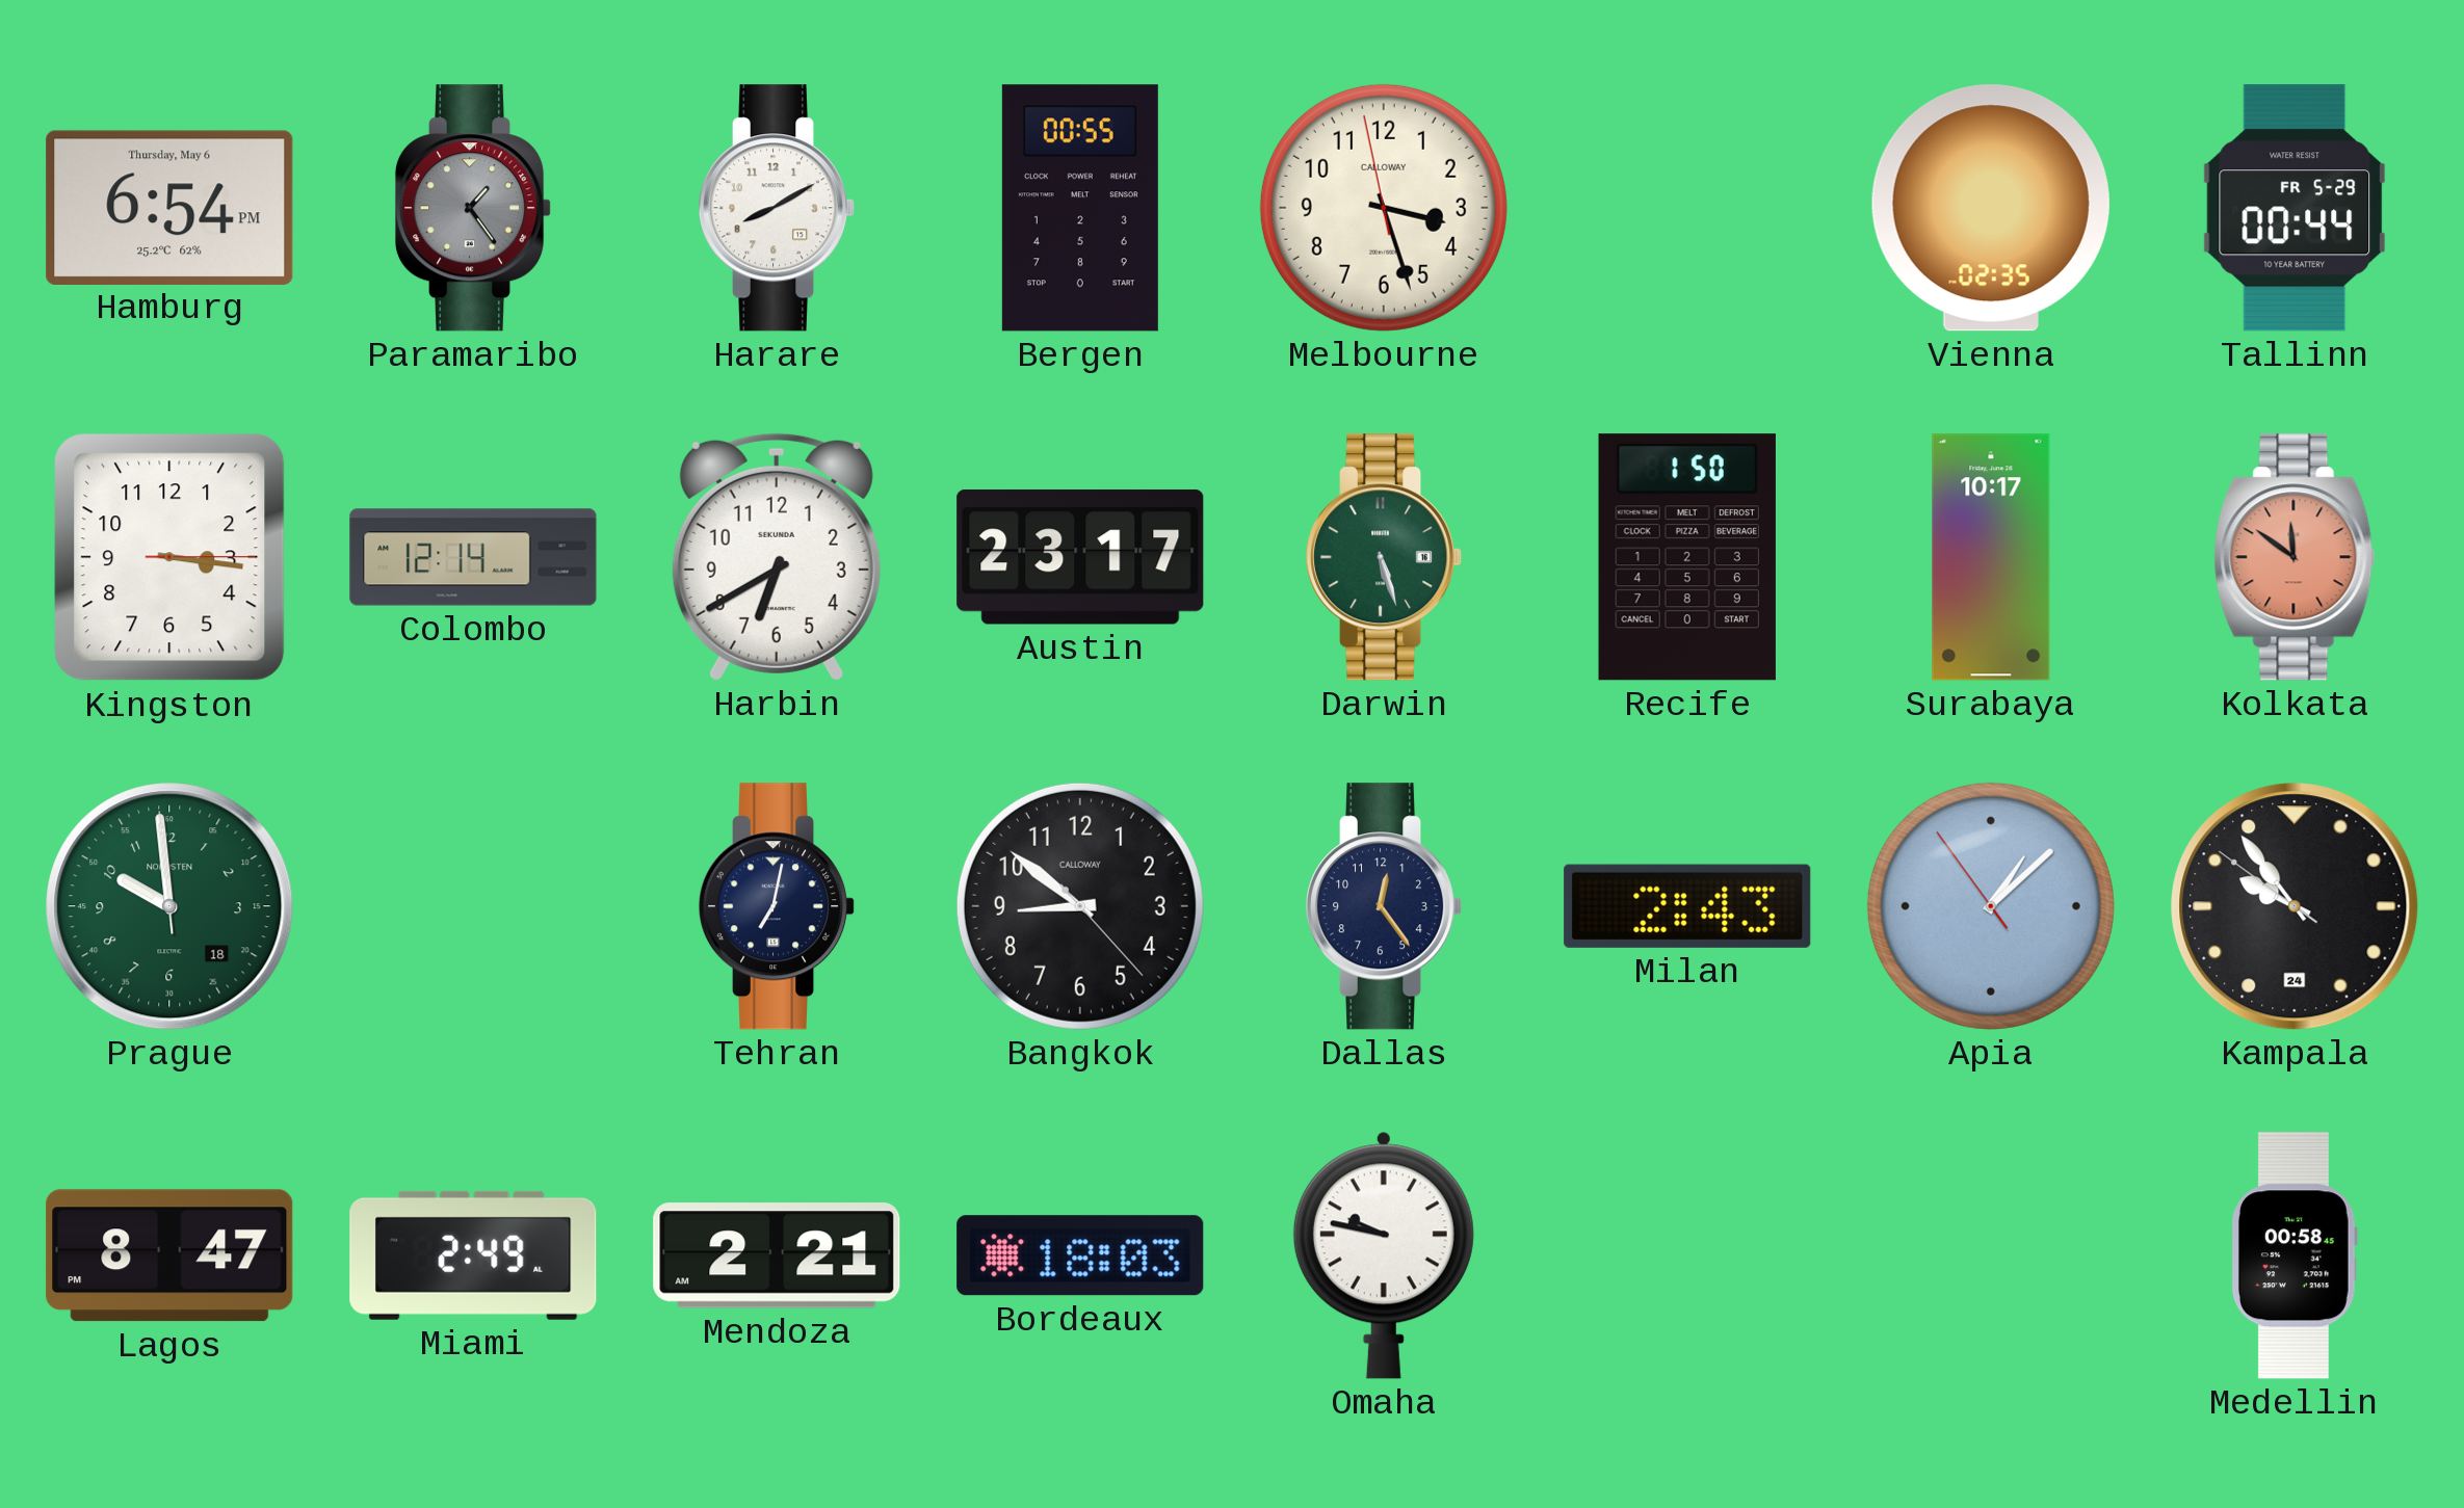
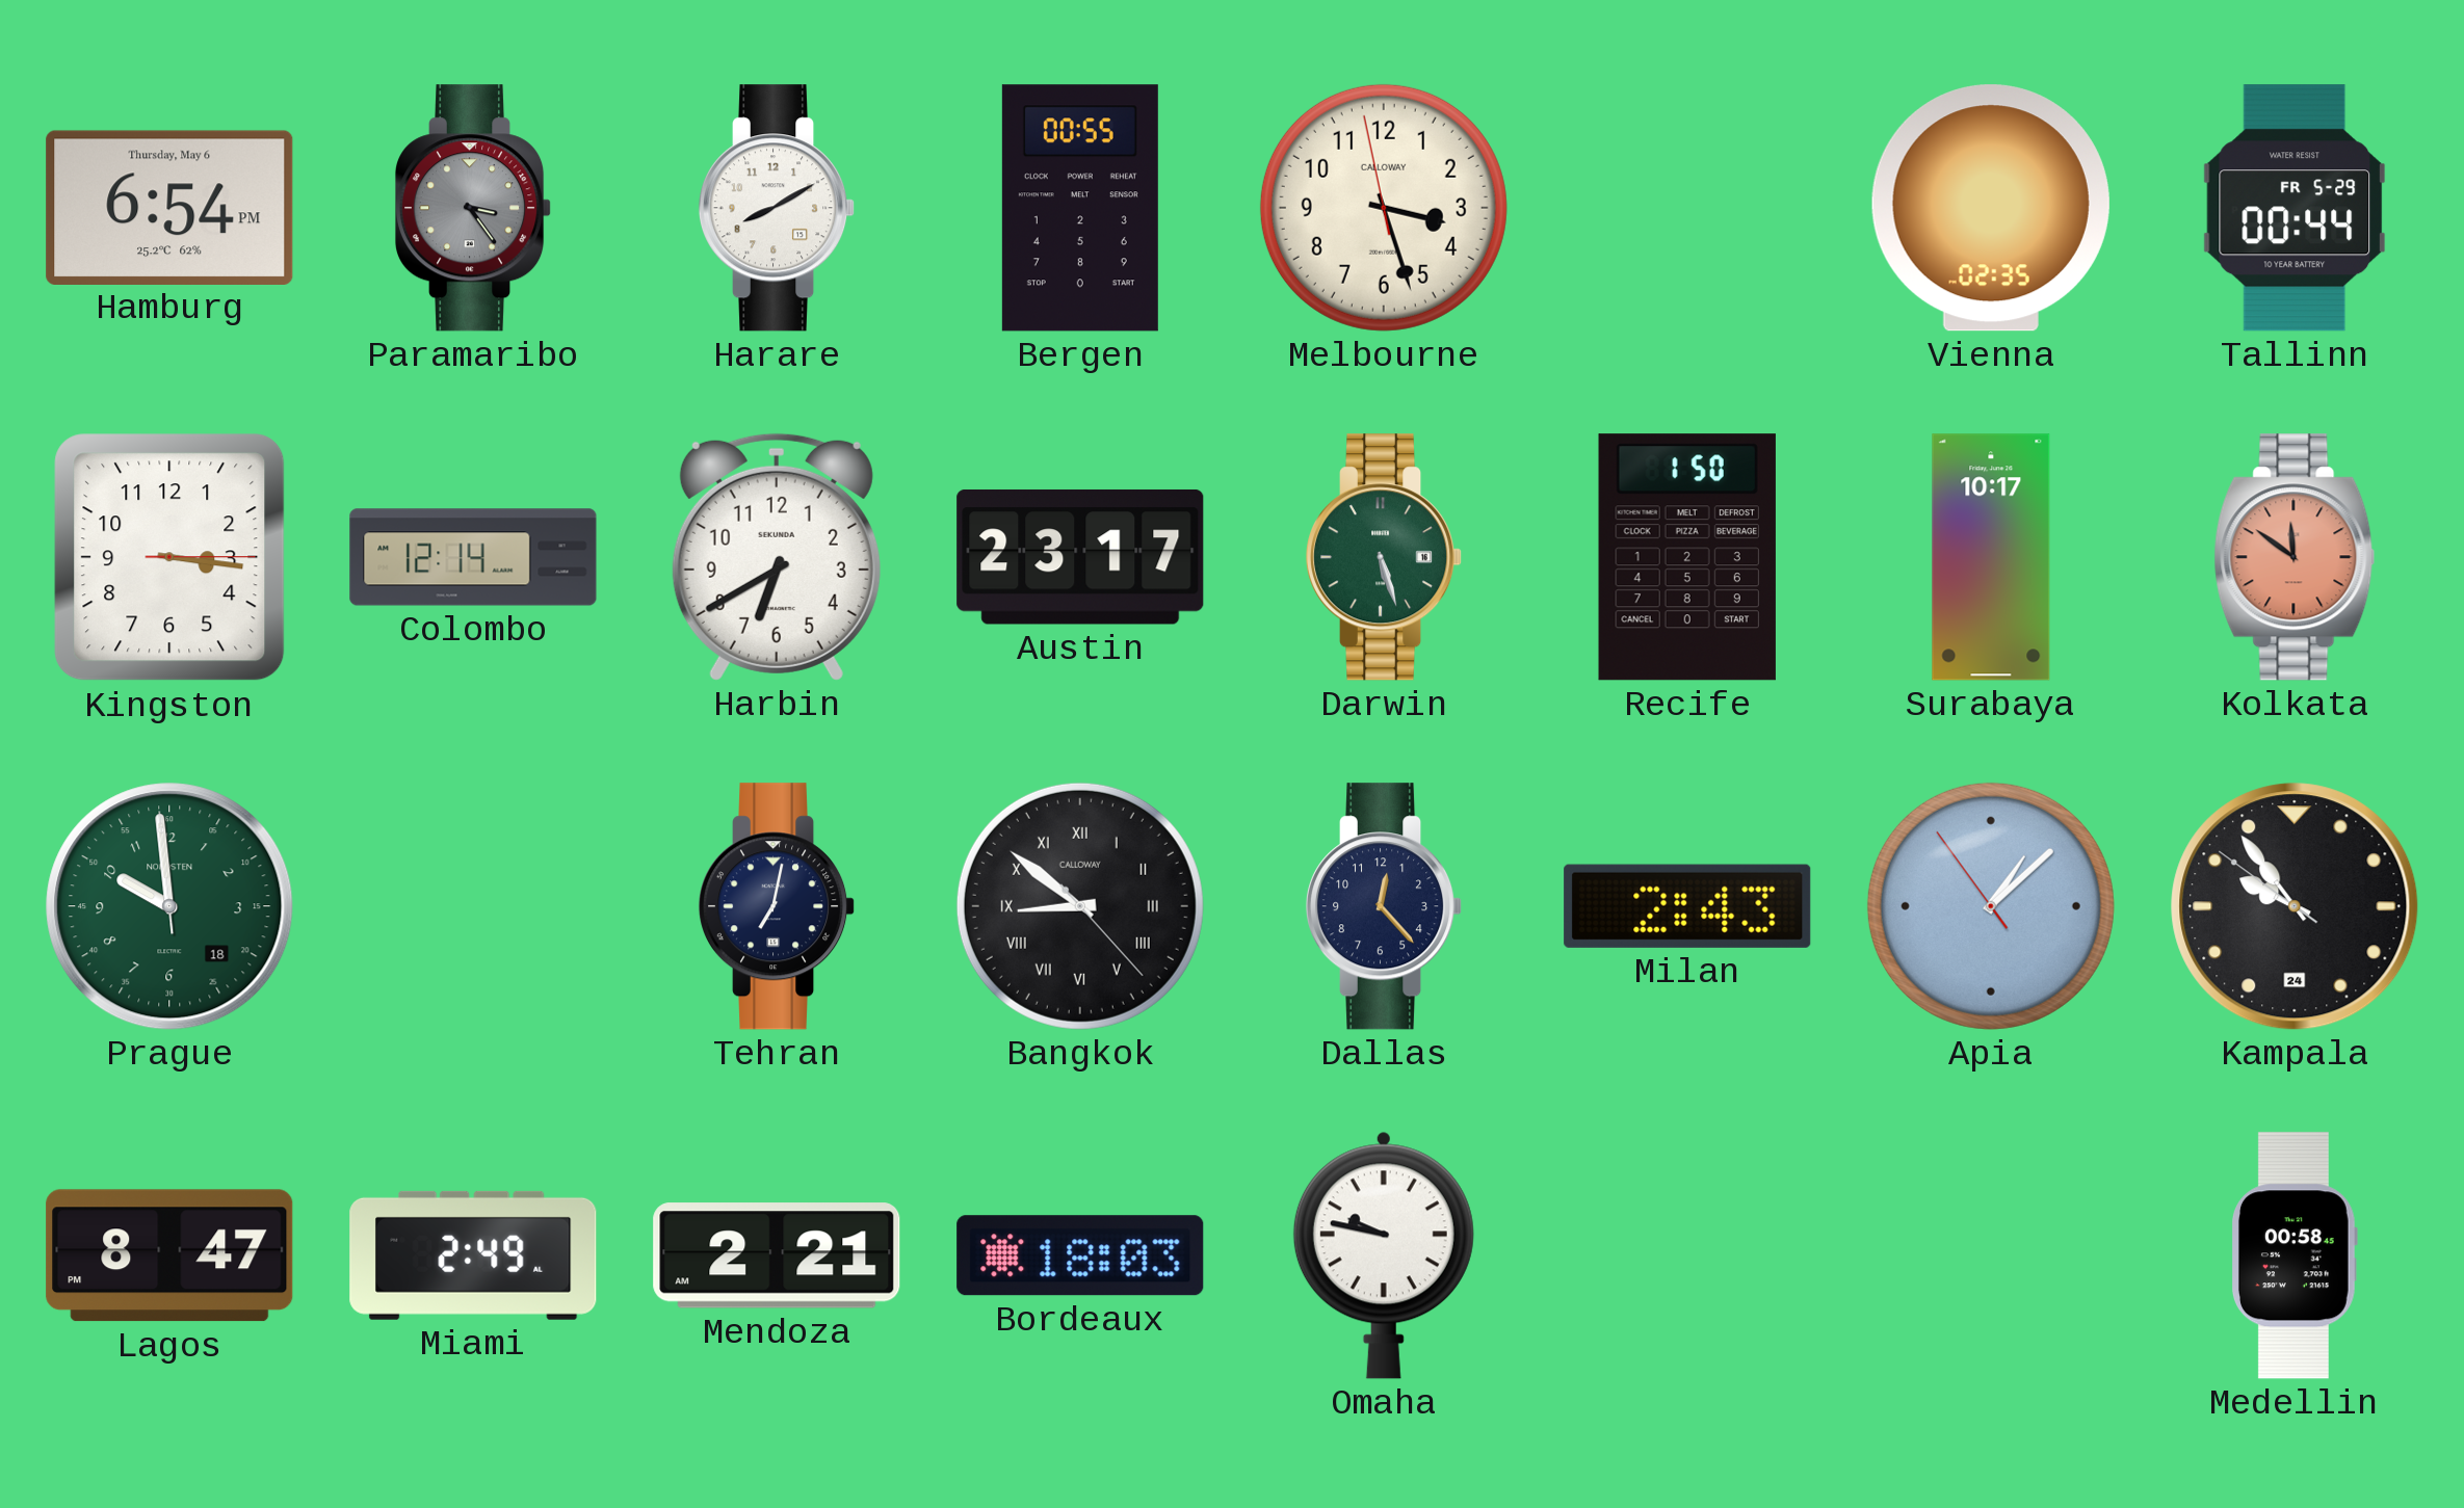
Paramaribo: 1:24 -> 3:24
Bangkok numerals: Arabic -> Roman
Dallas: 12:24 -> 12:23
